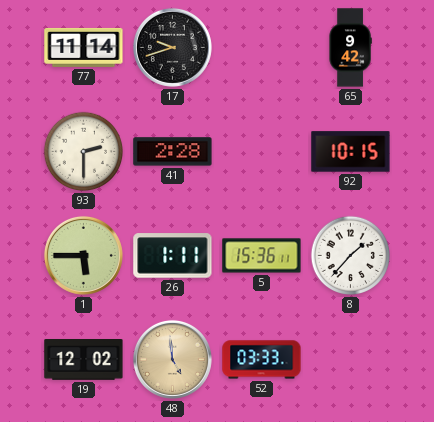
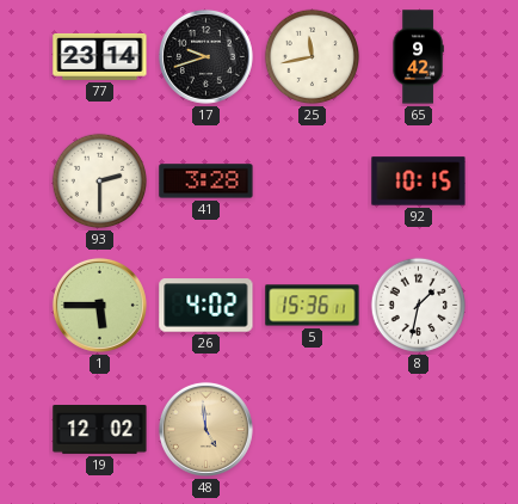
77: 11:14 -> 23:14
25: none -> 11:43
41: 2:28 -> 3:28
26: 1:11 -> 4:02
8: 1:37 -> 1:32
52: 03:33 -> none
